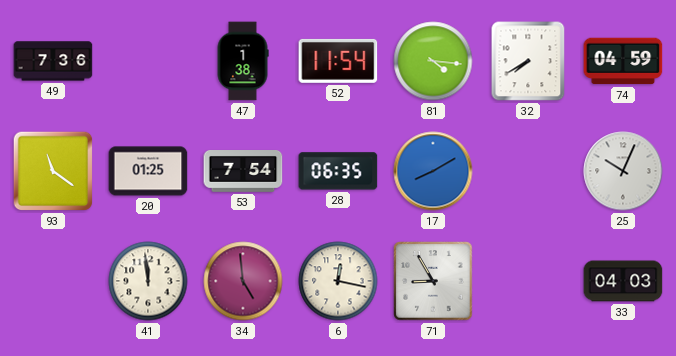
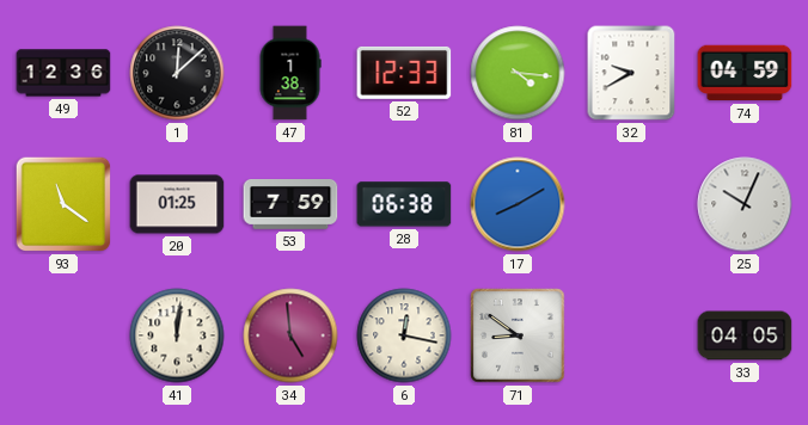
49: 7:36 -> 12:36
1: none -> 12:08
52: 11:54 -> 12:33
32: 7:40 -> 9:40
53: 7:54 -> 7:59
28: 06:35 -> 06:38
41: 11:59 -> 12:01
71: 8:55 -> 8:51
33: 04:03 -> 04:05
